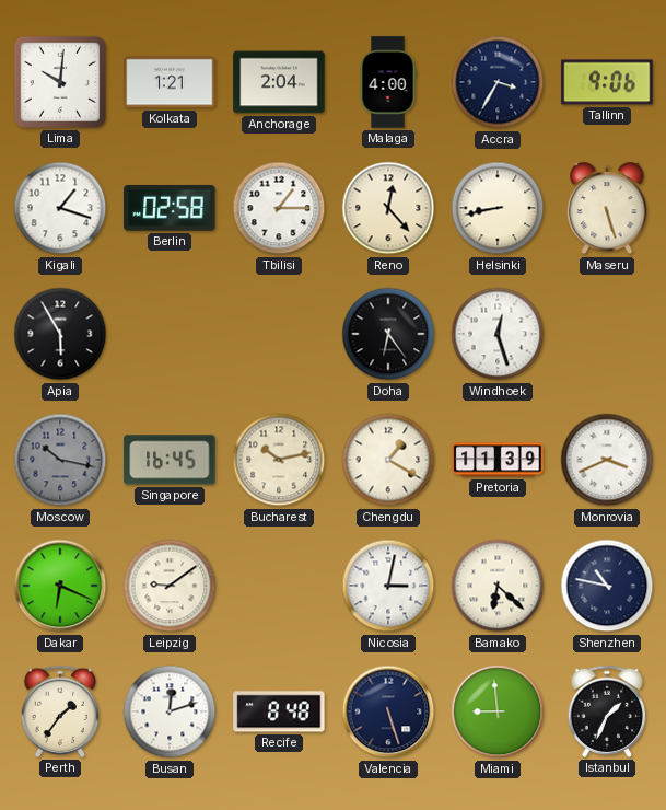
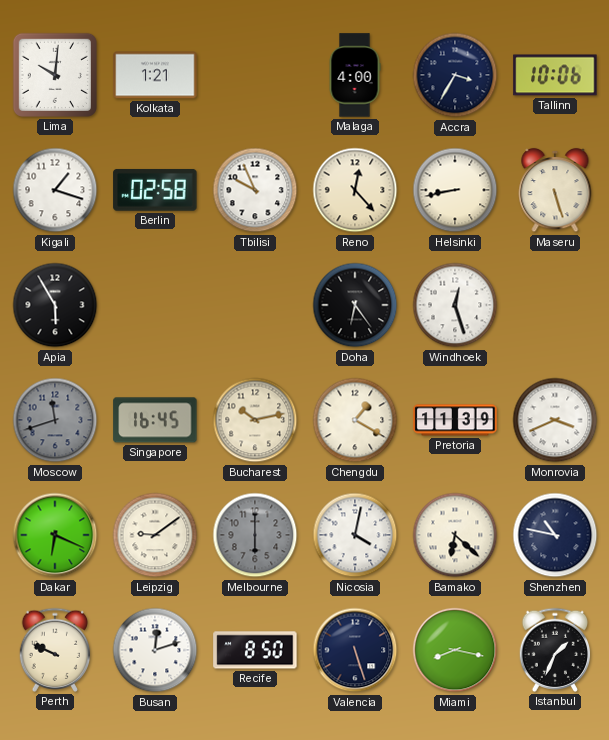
Anchorage: 2:04 -> none
Tallinn: 9:06 -> 10:06
Tbilisi: 1:15 -> 9:56
Moscow: 10:17 -> 11:42
Melbourne: none -> 6:00
Nicosia: 3:02 -> 4:02
Perth: 1:36 -> 9:49
Recife: 8:48 -> 8:50
Miami: 8:59 -> 8:17
